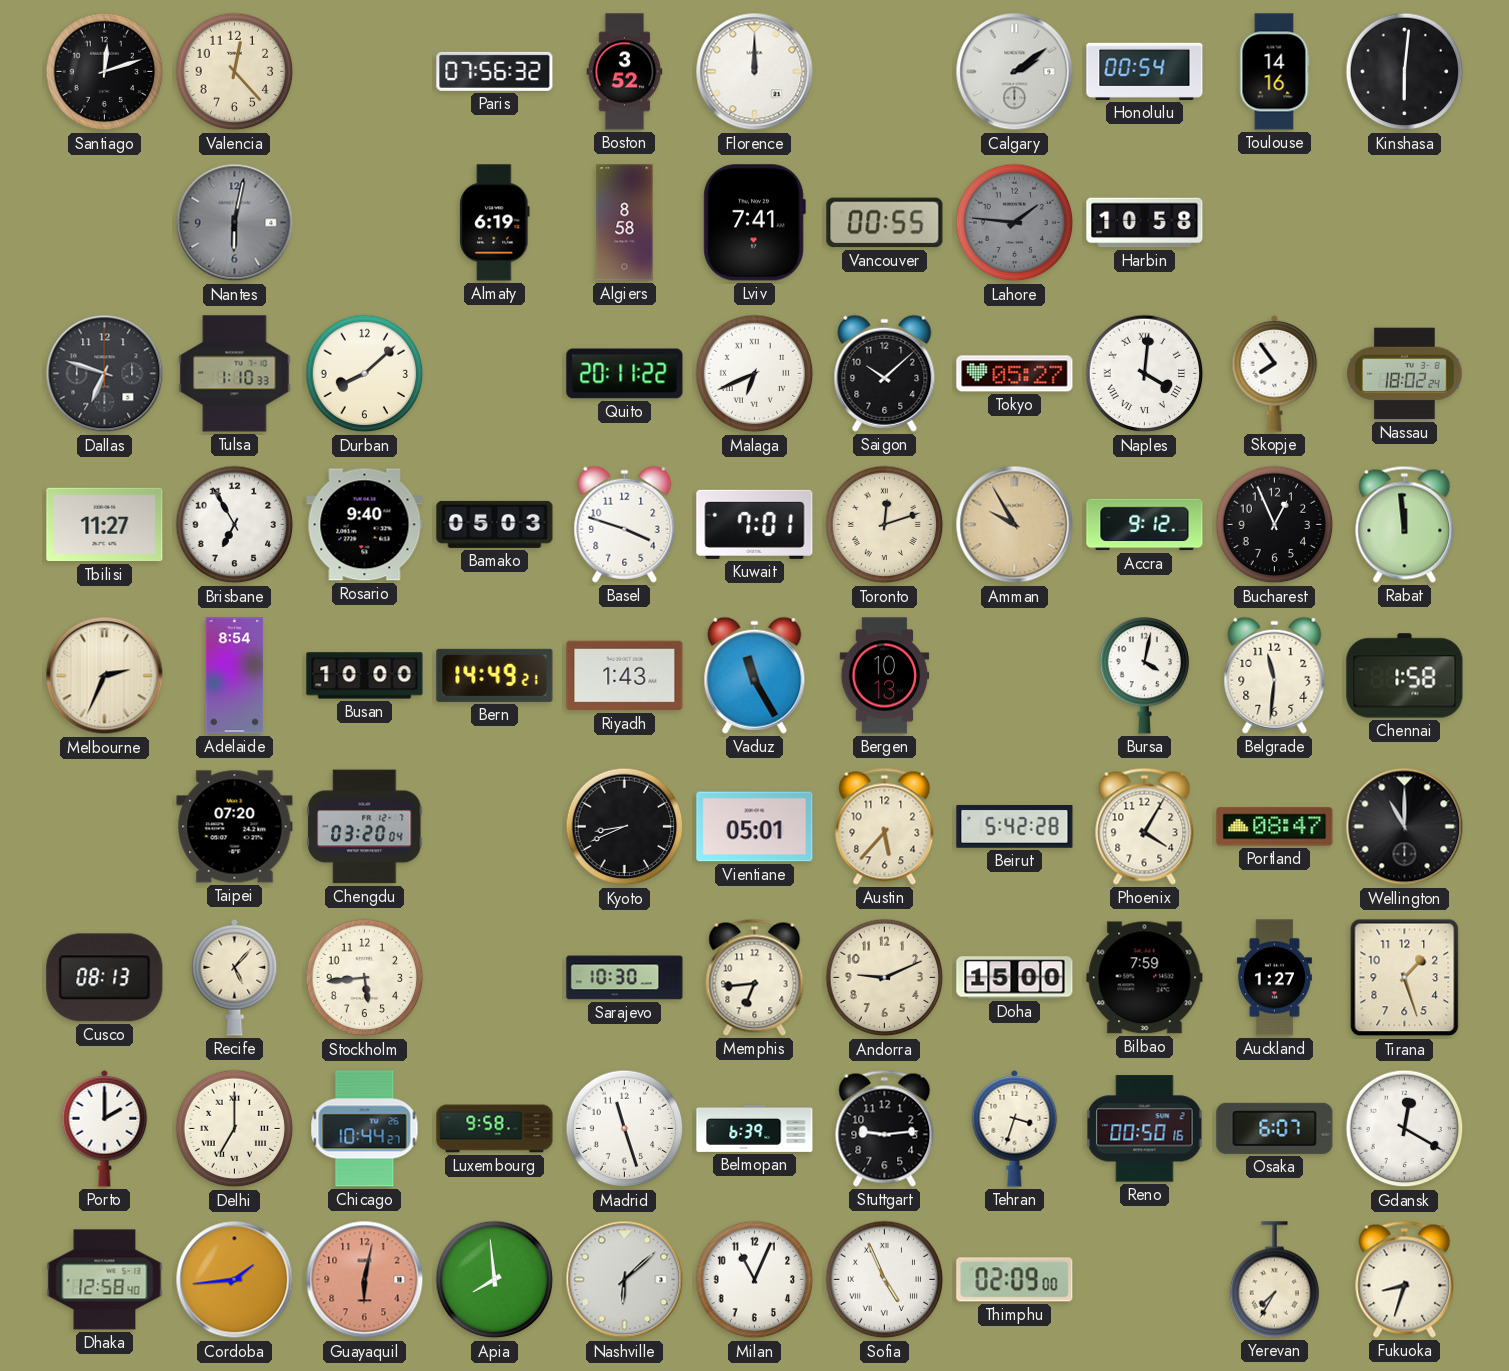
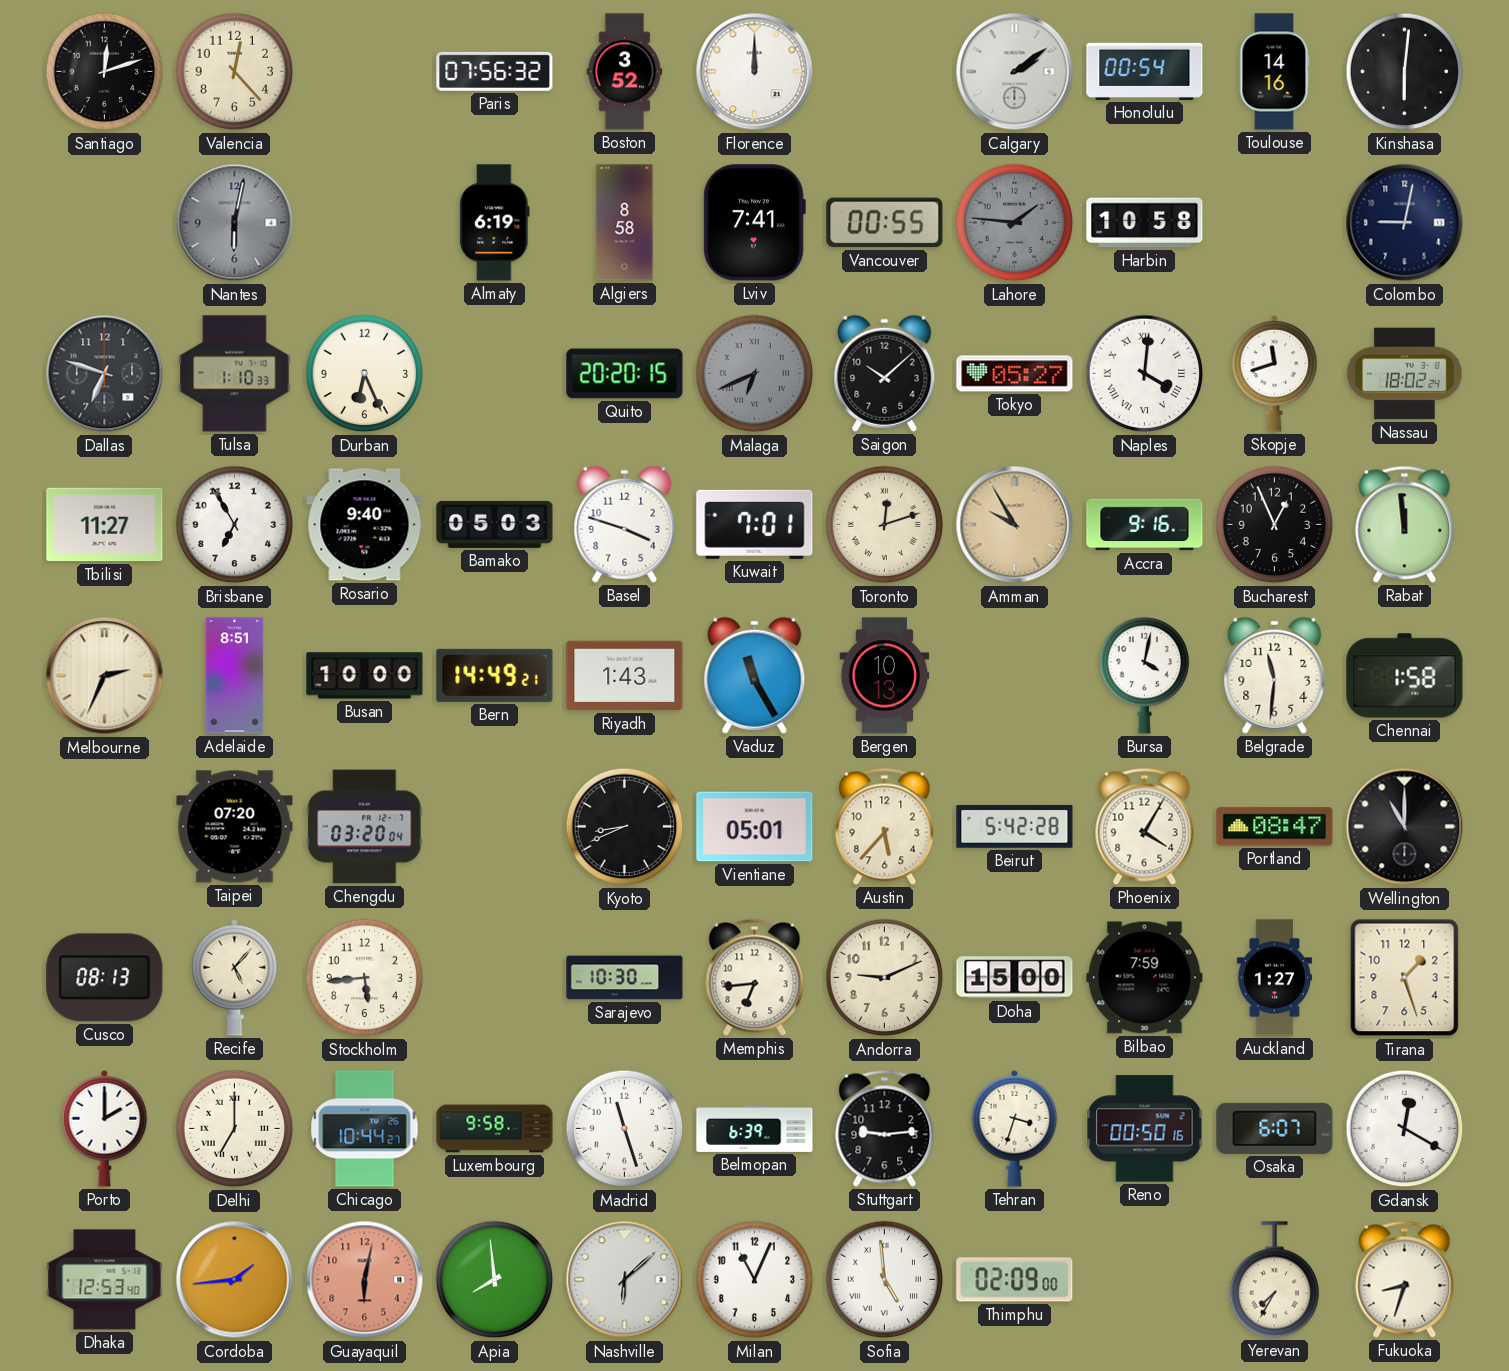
Colombo: none -> 9:02
Durban: 8:08 -> 6:26
Quito: 20:11 -> 20:20
Malaga dial: white -> grey
Skopje: 7:54 -> 11:42
Accra: 9:12 -> 9:16
Adelaide: 8:54 -> 8:51
Dhaka: 12:58 -> 12:53
Sofia: 4:56 -> 4:59
